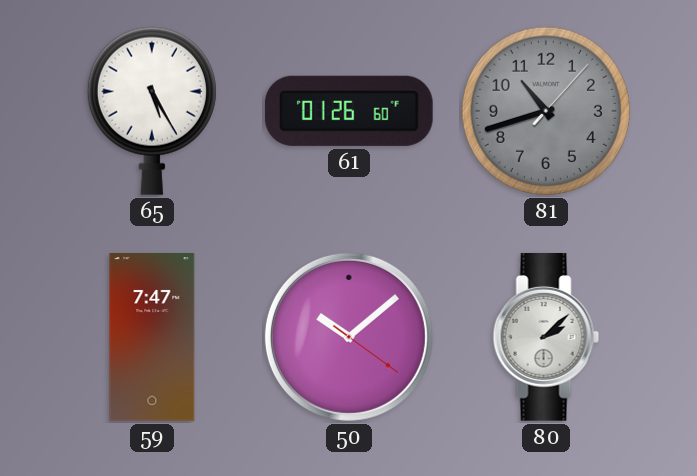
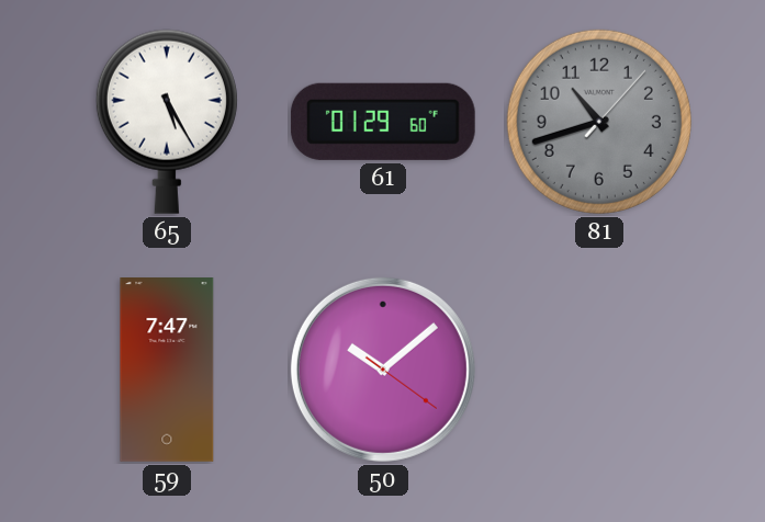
61: 01:26 -> 01:29
80: 2:08 -> none
